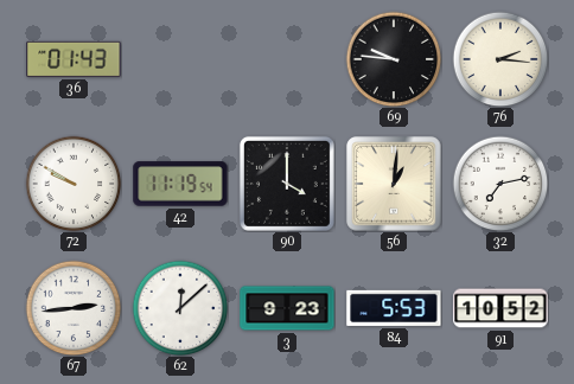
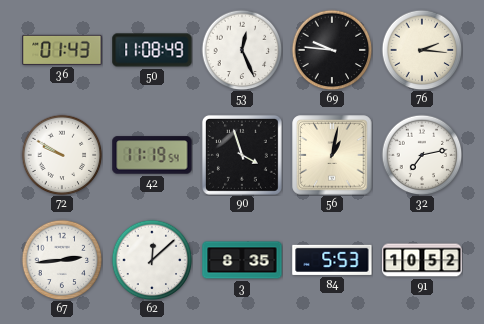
50: none -> 11:08
53: none -> 12:26
90: 4:00 -> 3:57
56: 1:01 -> 1:02
3: 9:23 -> 8:35
